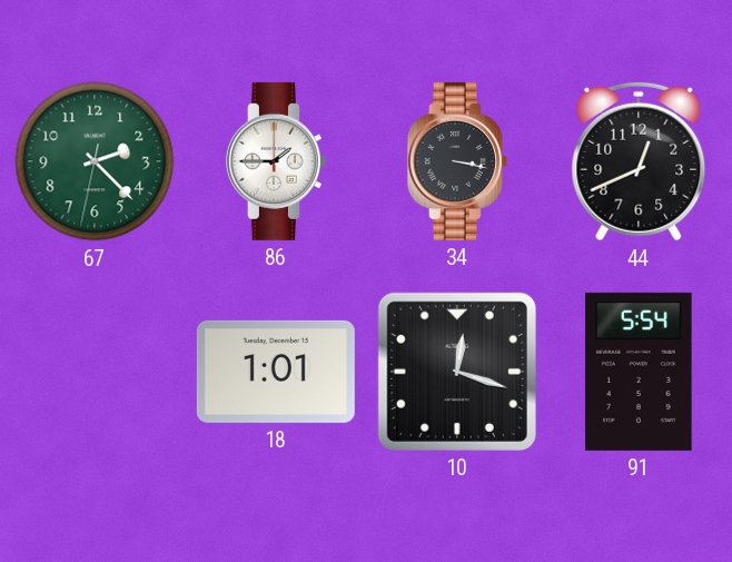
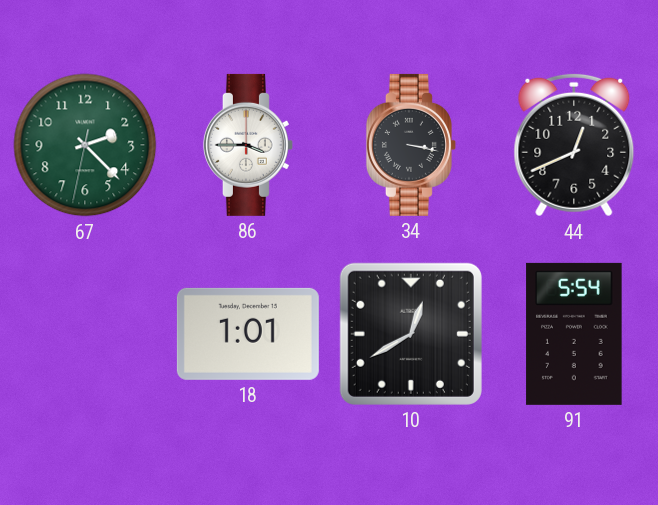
86: 1:45 -> 3:45
10: 12:18 -> 12:40
